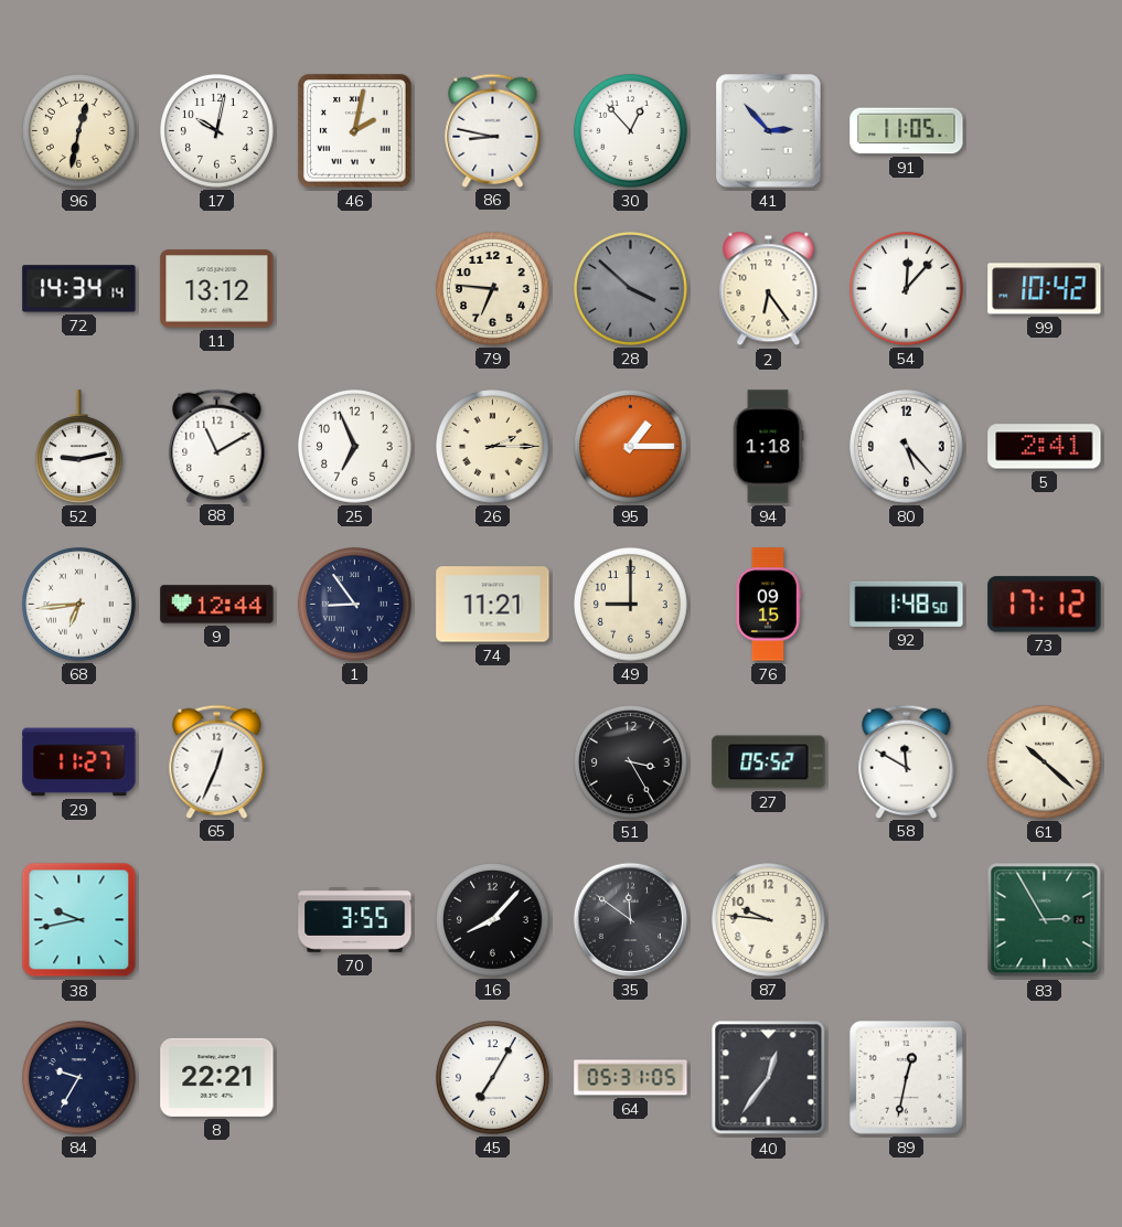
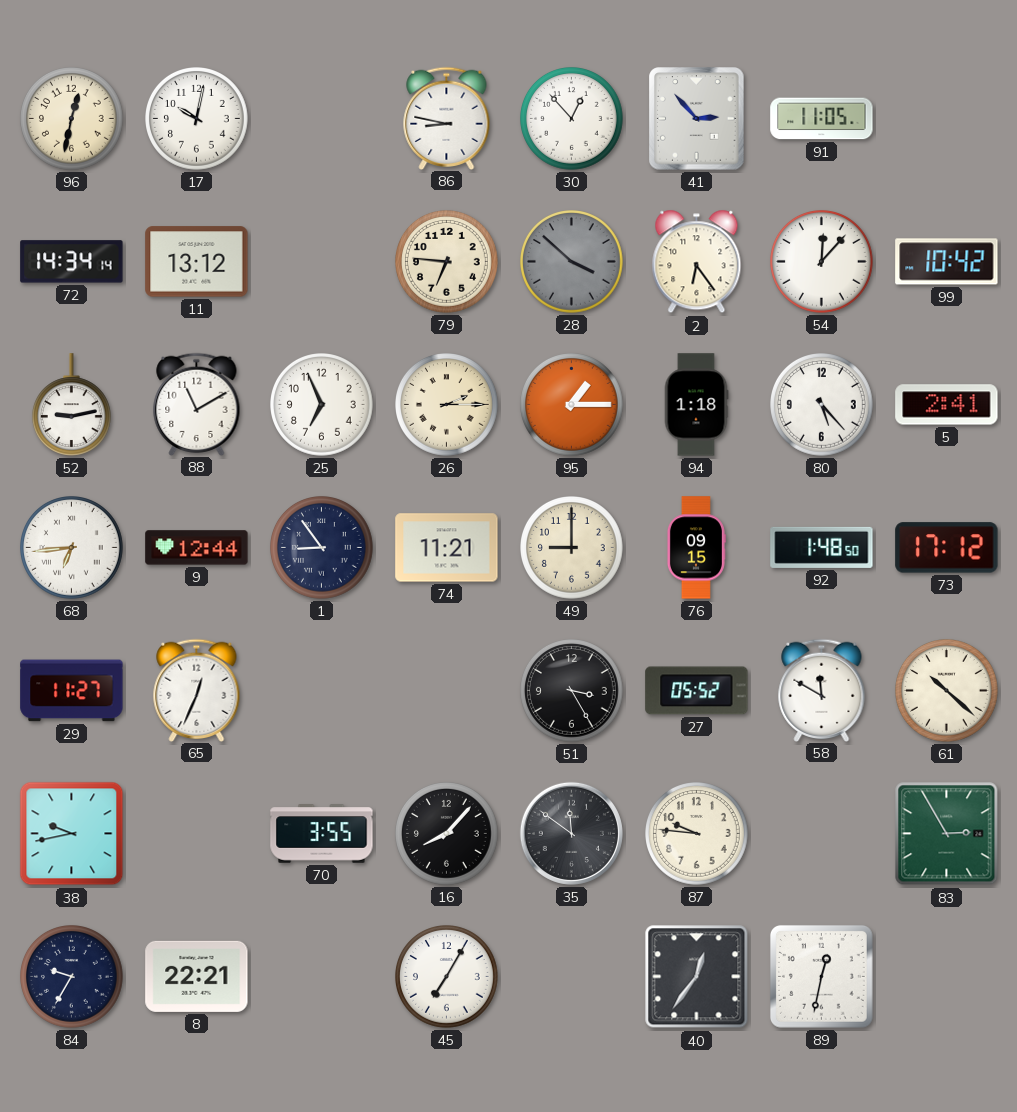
46: 2:02 -> none
64: 05:31 -> none
